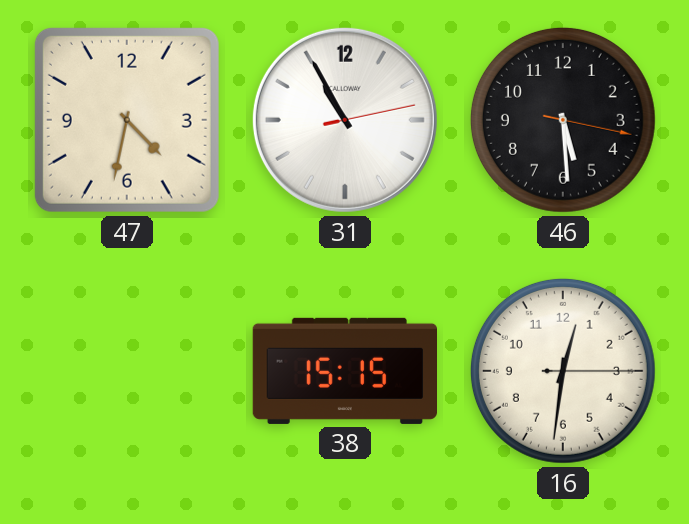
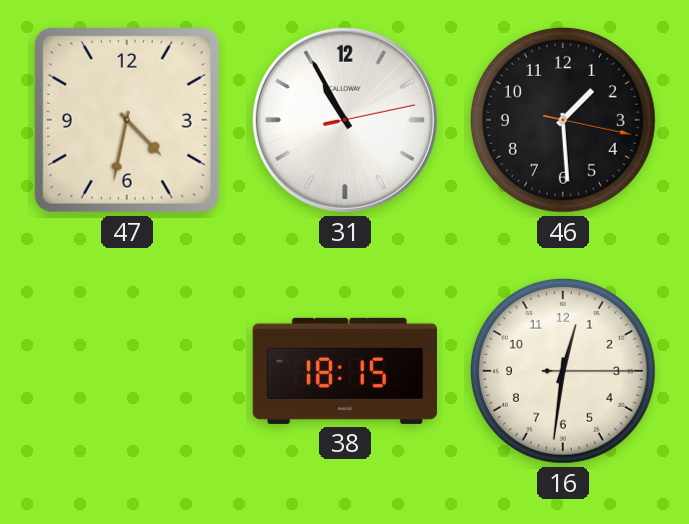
46: 5:29 -> 1:29
38: 15:15 -> 18:15
